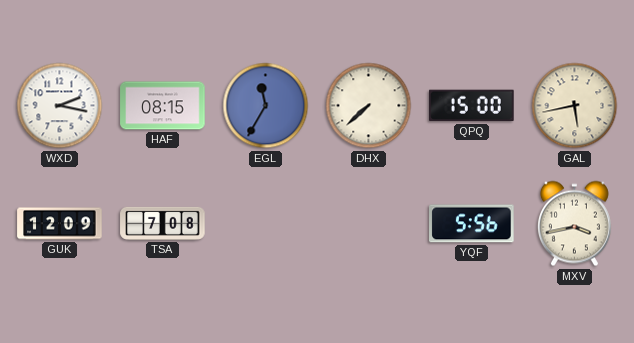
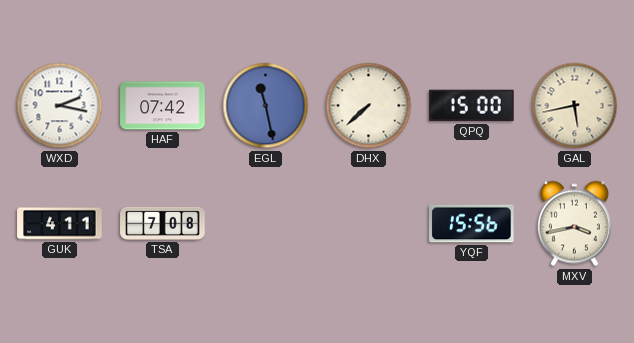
HAF: 08:15 -> 07:42
EGL: 11:35 -> 11:28
GUK: 12:09 -> 4:11
YQF: 5:56 -> 15:56
